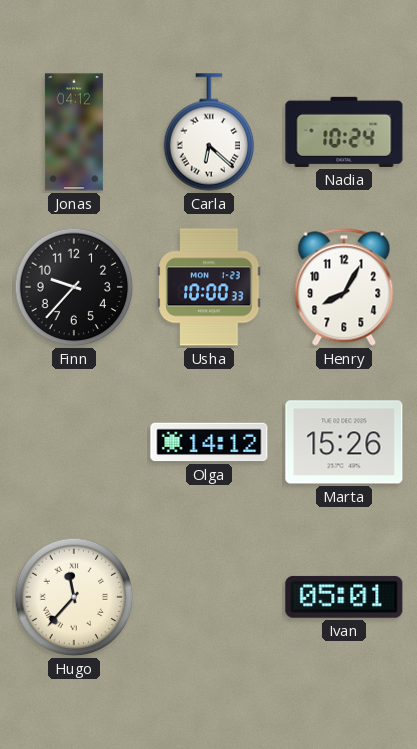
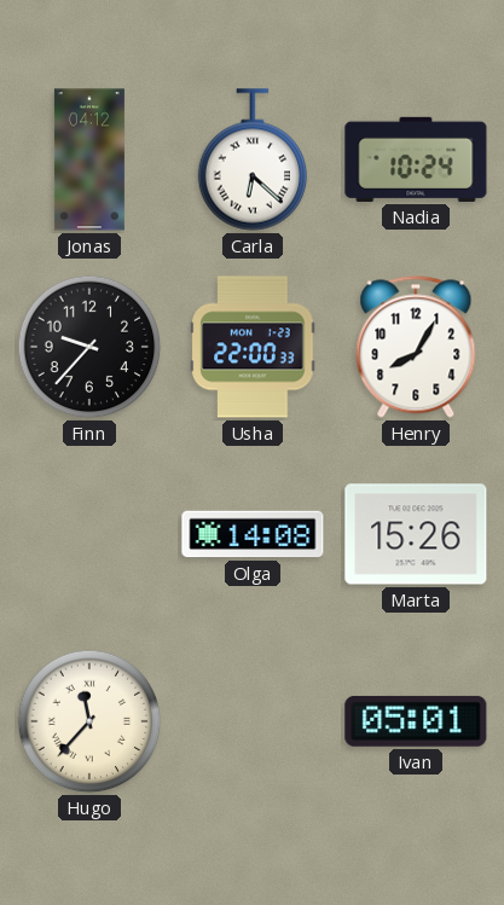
Usha: 10:00 -> 22:00
Olga: 14:12 -> 14:08
